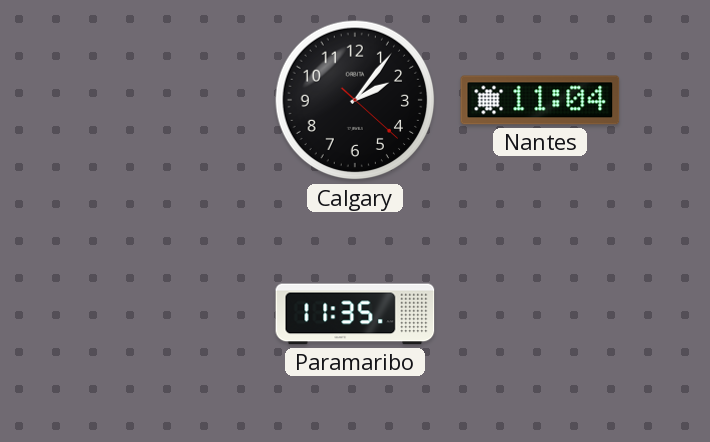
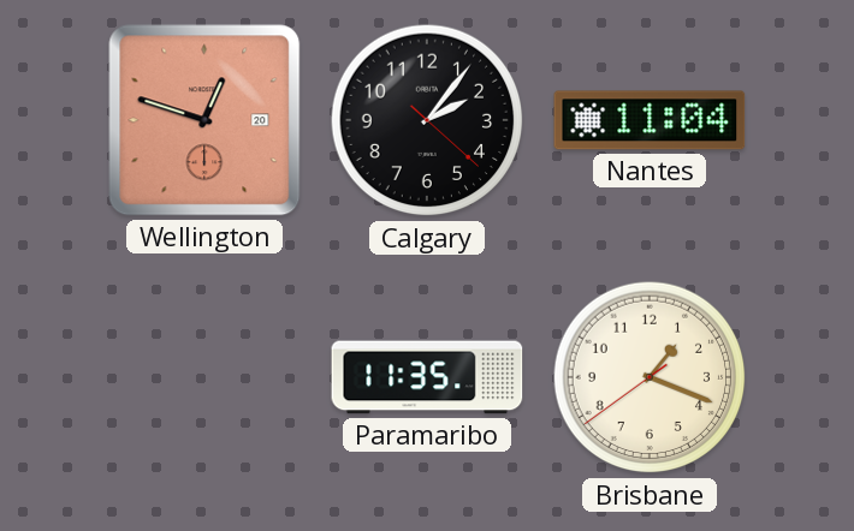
Wellington: none -> 12:48
Brisbane: none -> 1:18
